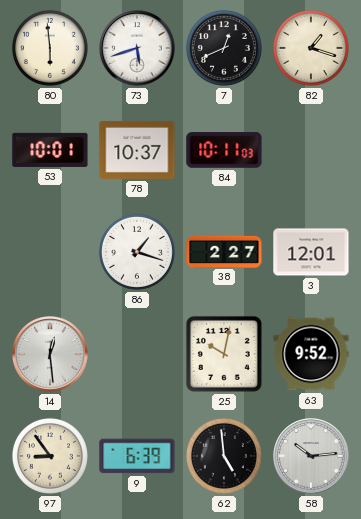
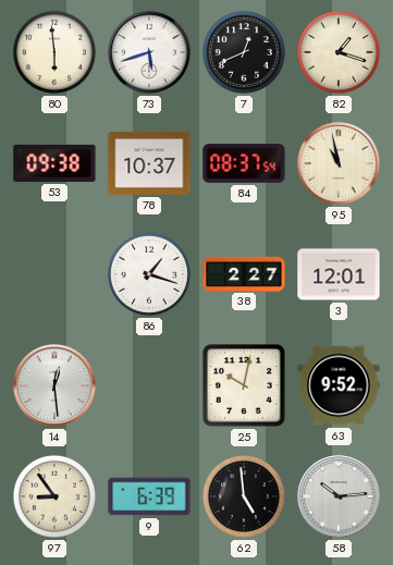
53: 10:01 -> 09:38
84: 10:11 -> 08:37
95: none -> 10:58
